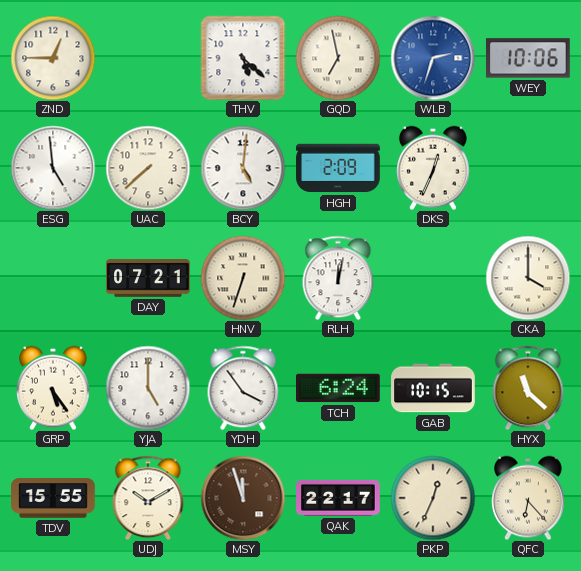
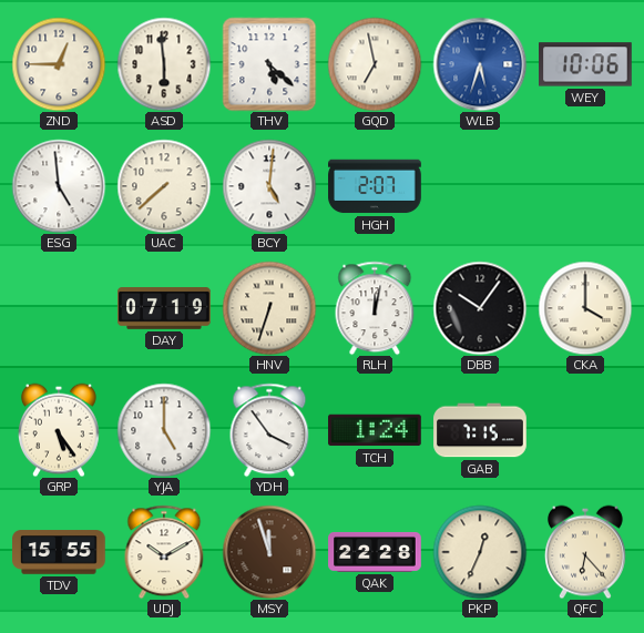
ASD: none -> 5:59
WLB: 2:33 -> 5:33
HGH: 2:09 -> 2:07
DKS: 12:34 -> none
DAY: 07:21 -> 07:19
DBB: none -> 10:06
TCH: 6:24 -> 1:24
GAB: 10:15 -> 7:15
HYX: 11:22 -> none
QAK: 22:17 -> 22:28
